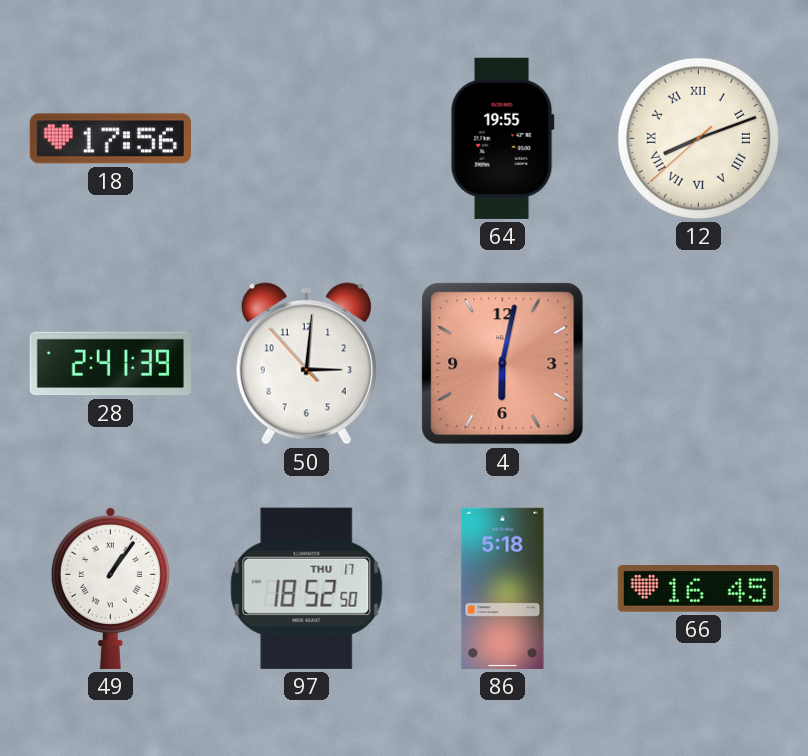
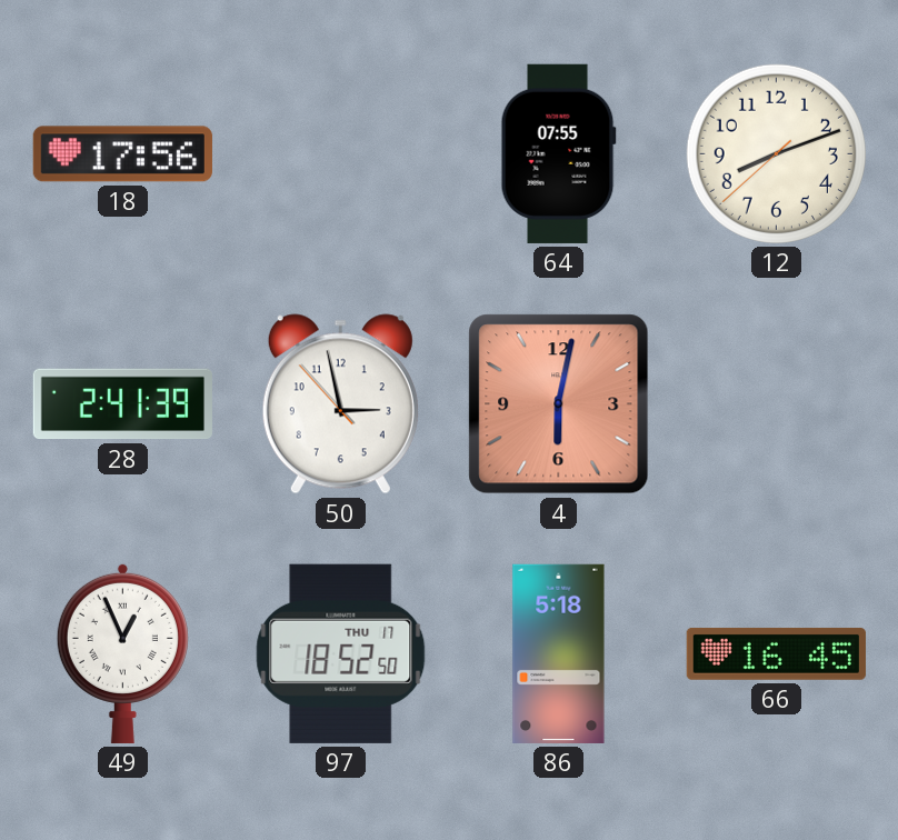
64: 19:55 -> 07:55
12 numerals: Roman -> Arabic
50: 3:00 -> 2:57
49: 1:06 -> 12:56
